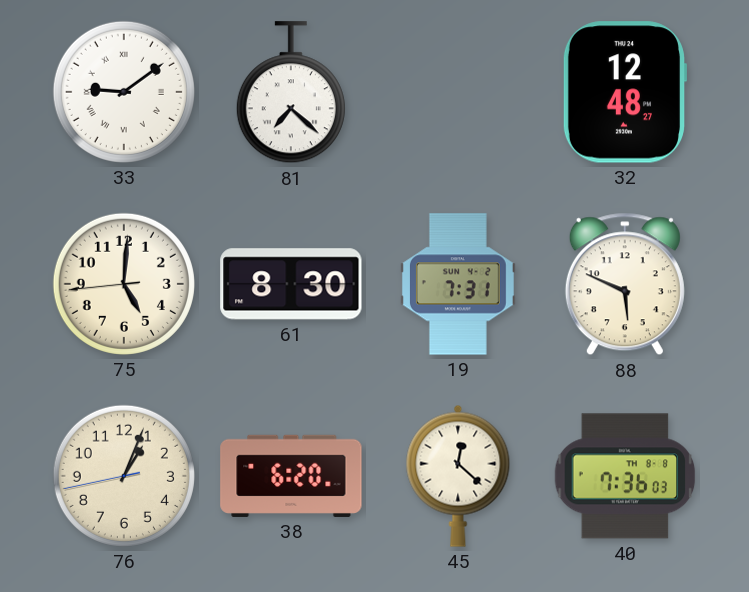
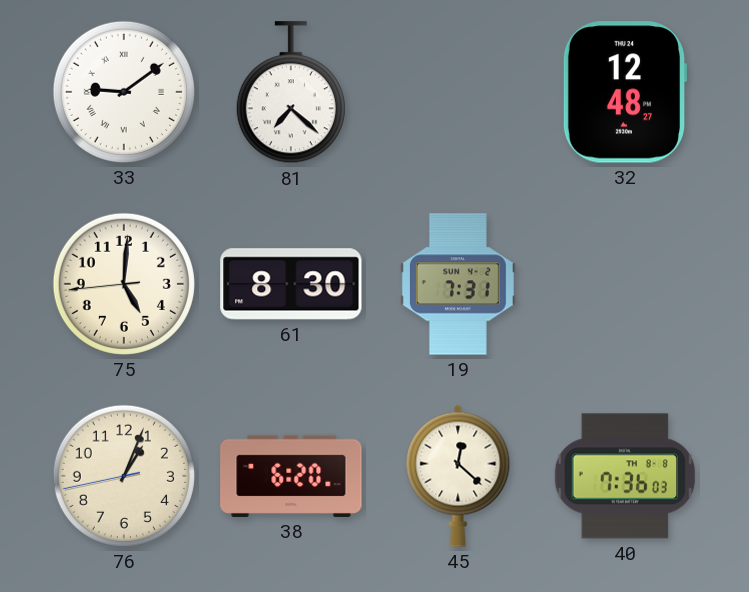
88: 5:49 -> none
